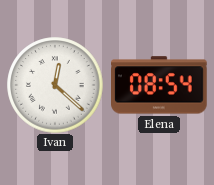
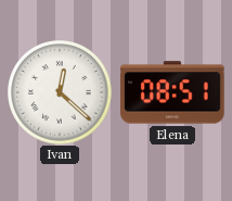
Elena: 08:54 -> 08:51
